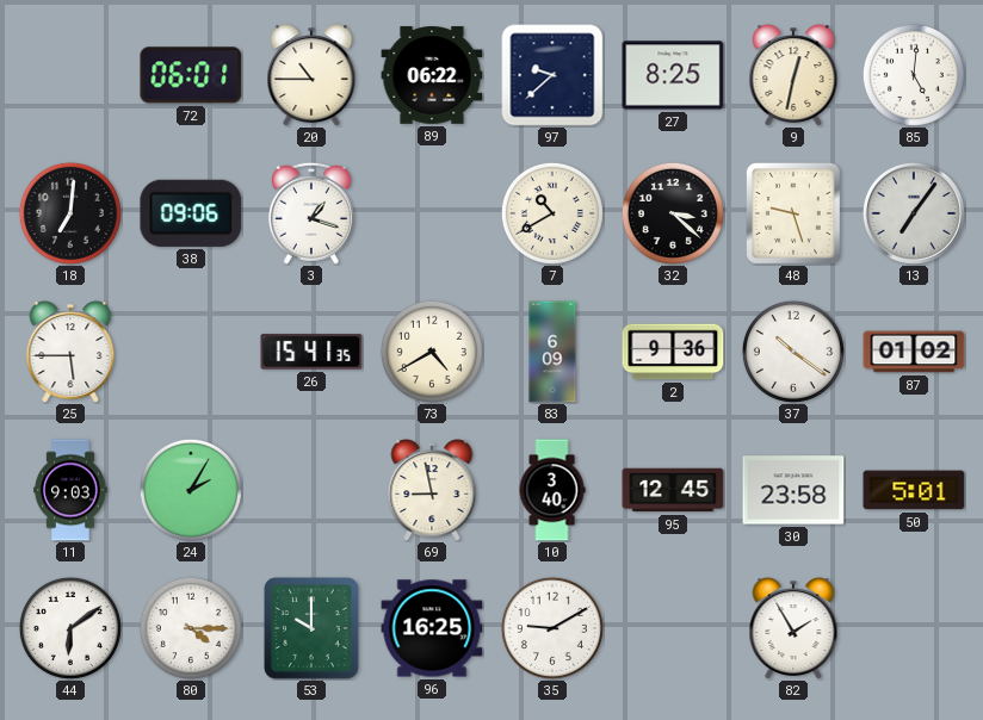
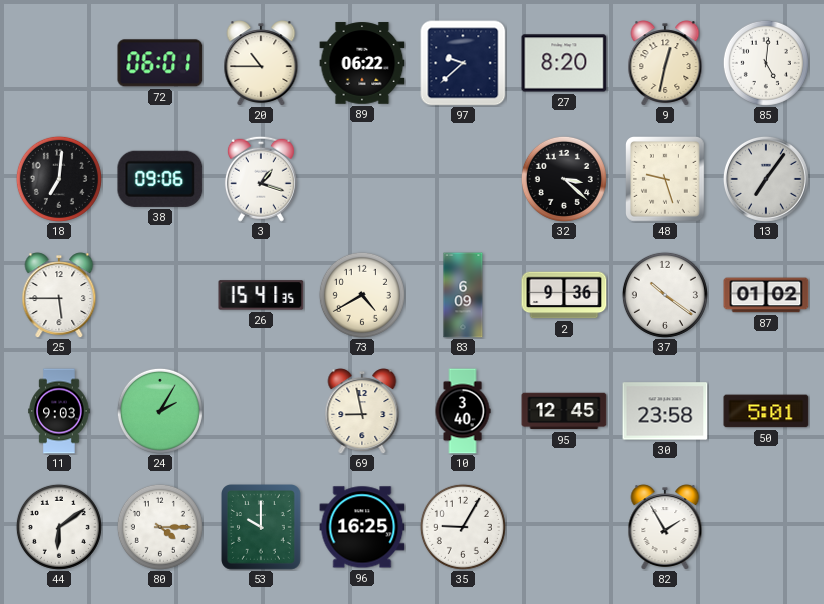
27: 8:25 -> 8:20
7: 10:40 -> none
35: 9:10 -> 9:05
